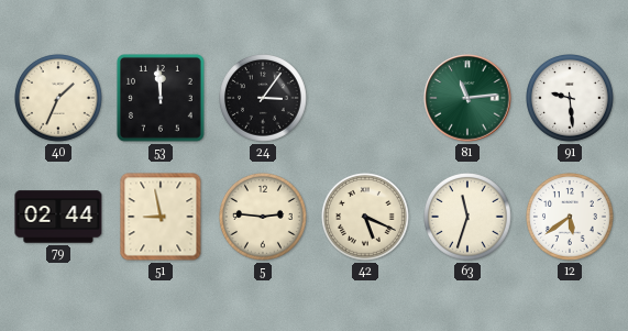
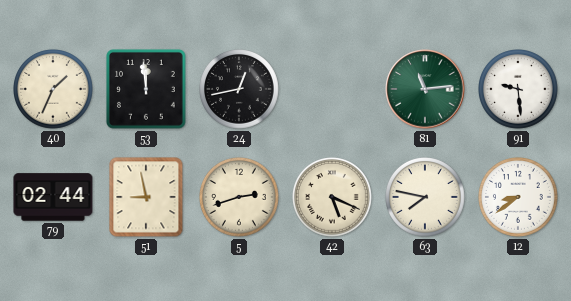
24: 3:06 -> 12:43
5: 2:46 -> 2:42
63: 11:33 -> 7:47
12: 5:39 -> 8:39
